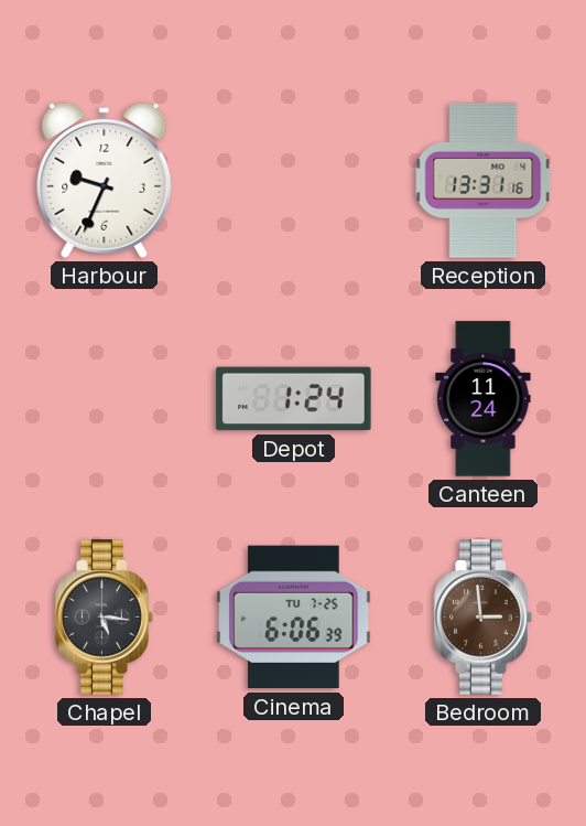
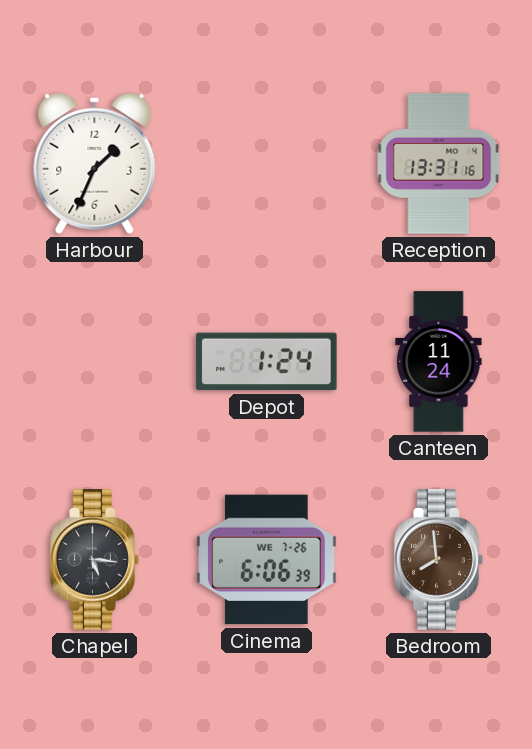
Harbour: 9:34 -> 1:34
Cinema date: TU 7-25 -> WE 7-26
Bedroom: 2:59 -> 7:59
